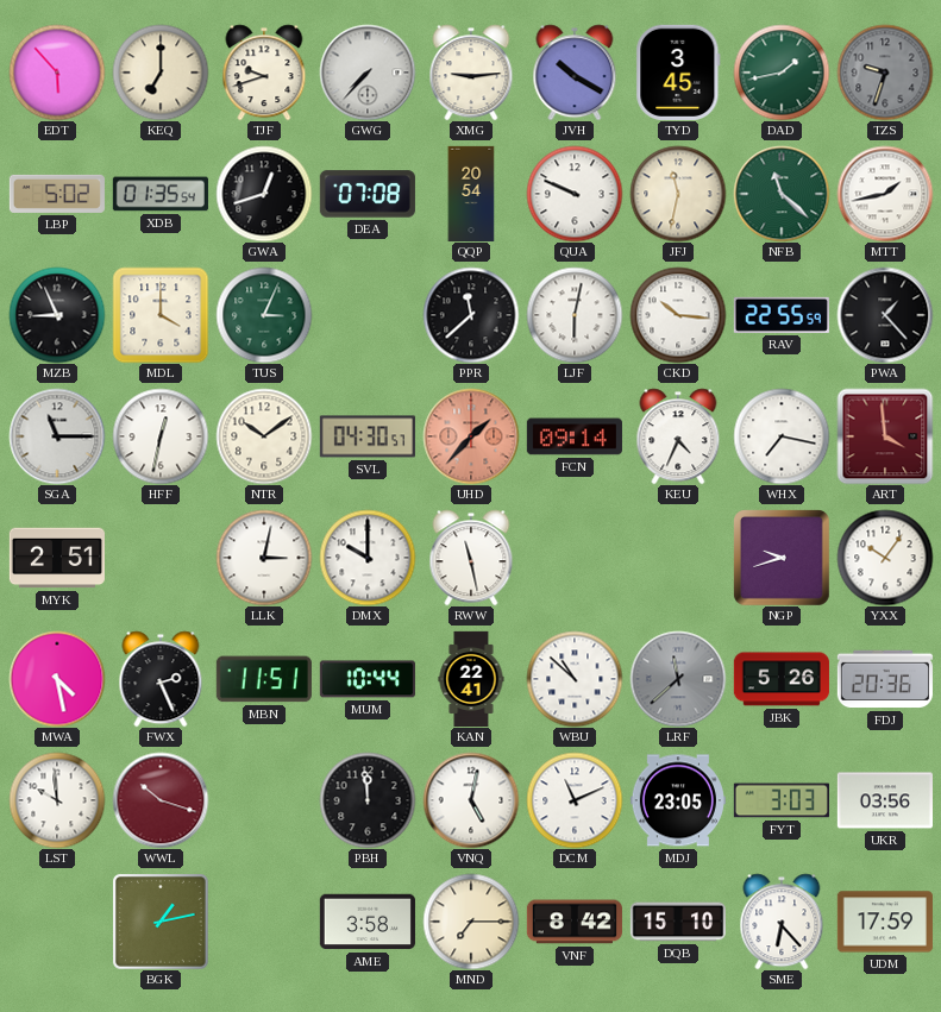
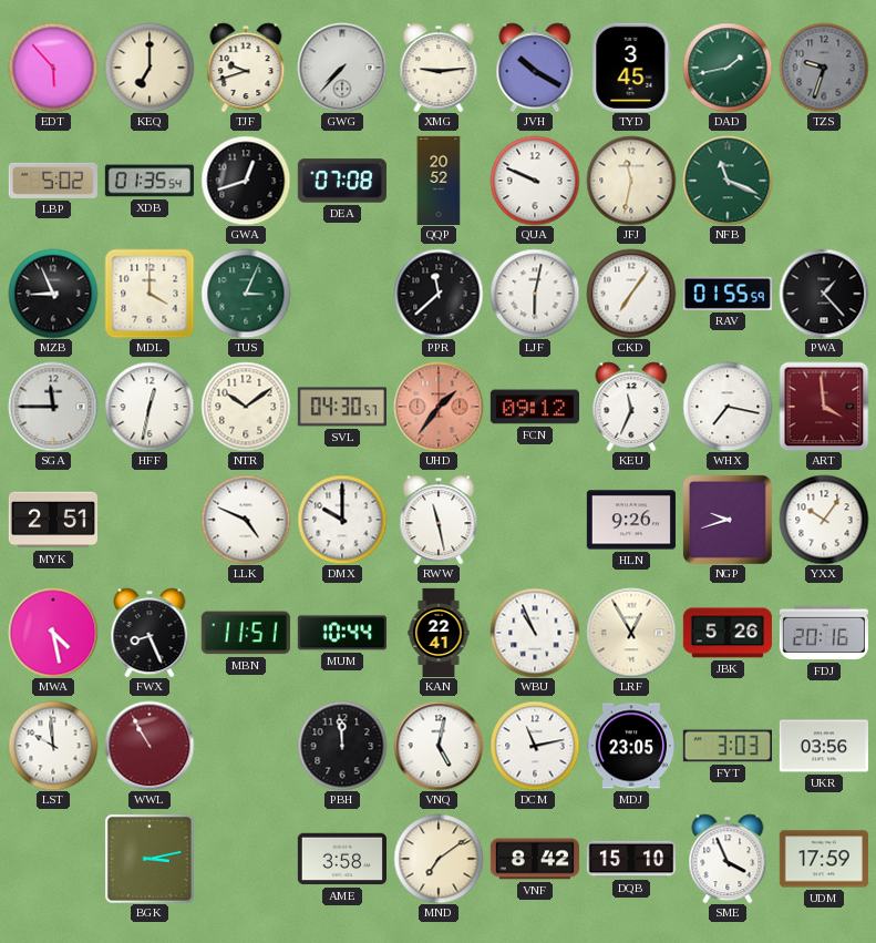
QQP: 20:54 -> 20:52
NFB: 11:22 -> 11:19
MTT: 1:43 -> none
CKD: 10:16 -> 7:06
RAV: 22:55 -> 01:55
SGA: 11:15 -> 11:45
UHD: 1:37 -> 1:36
FCN: 09:14 -> 09:12
KEU: 4:34 -> 11:34
LLK: 3:02 -> 4:49
HLN: none -> 9:26
FWX: 2:26 -> 8:26
WBU: 10:52 -> 10:56
LRF: 11:38 -> 12:55
LRF dial: grey -> cream
FDJ: 20:36 -> 20:16
WWL: 10:18 -> 10:55
DCM: 11:11 -> 11:13
BGK: 1:13 -> 3:13
MND: 7:15 -> 7:09
SME: 6:23 -> 3:56
